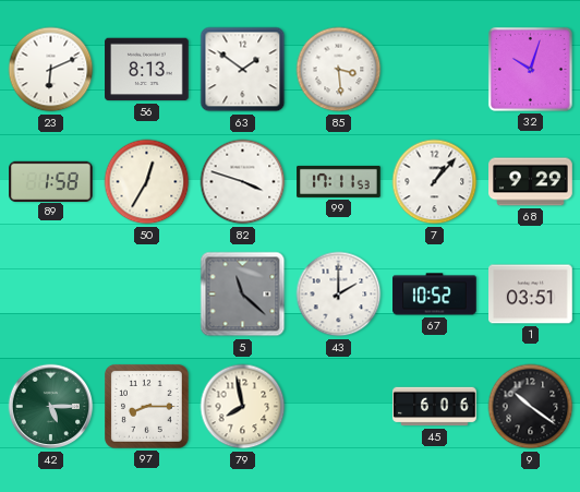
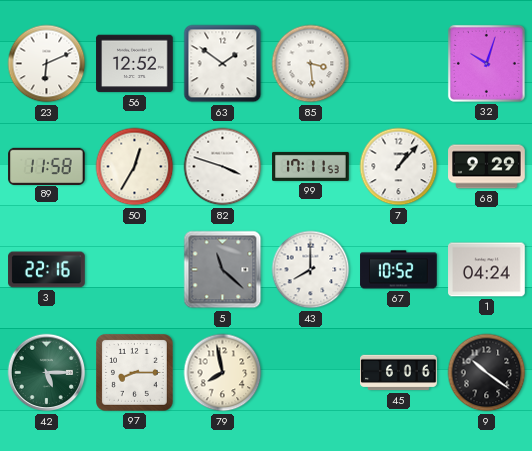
56: 8:13 -> 12:52
89: 1:58 -> 11:58
3: none -> 22:16
43: 2:00 -> 8:00
1: 03:51 -> 04:24
